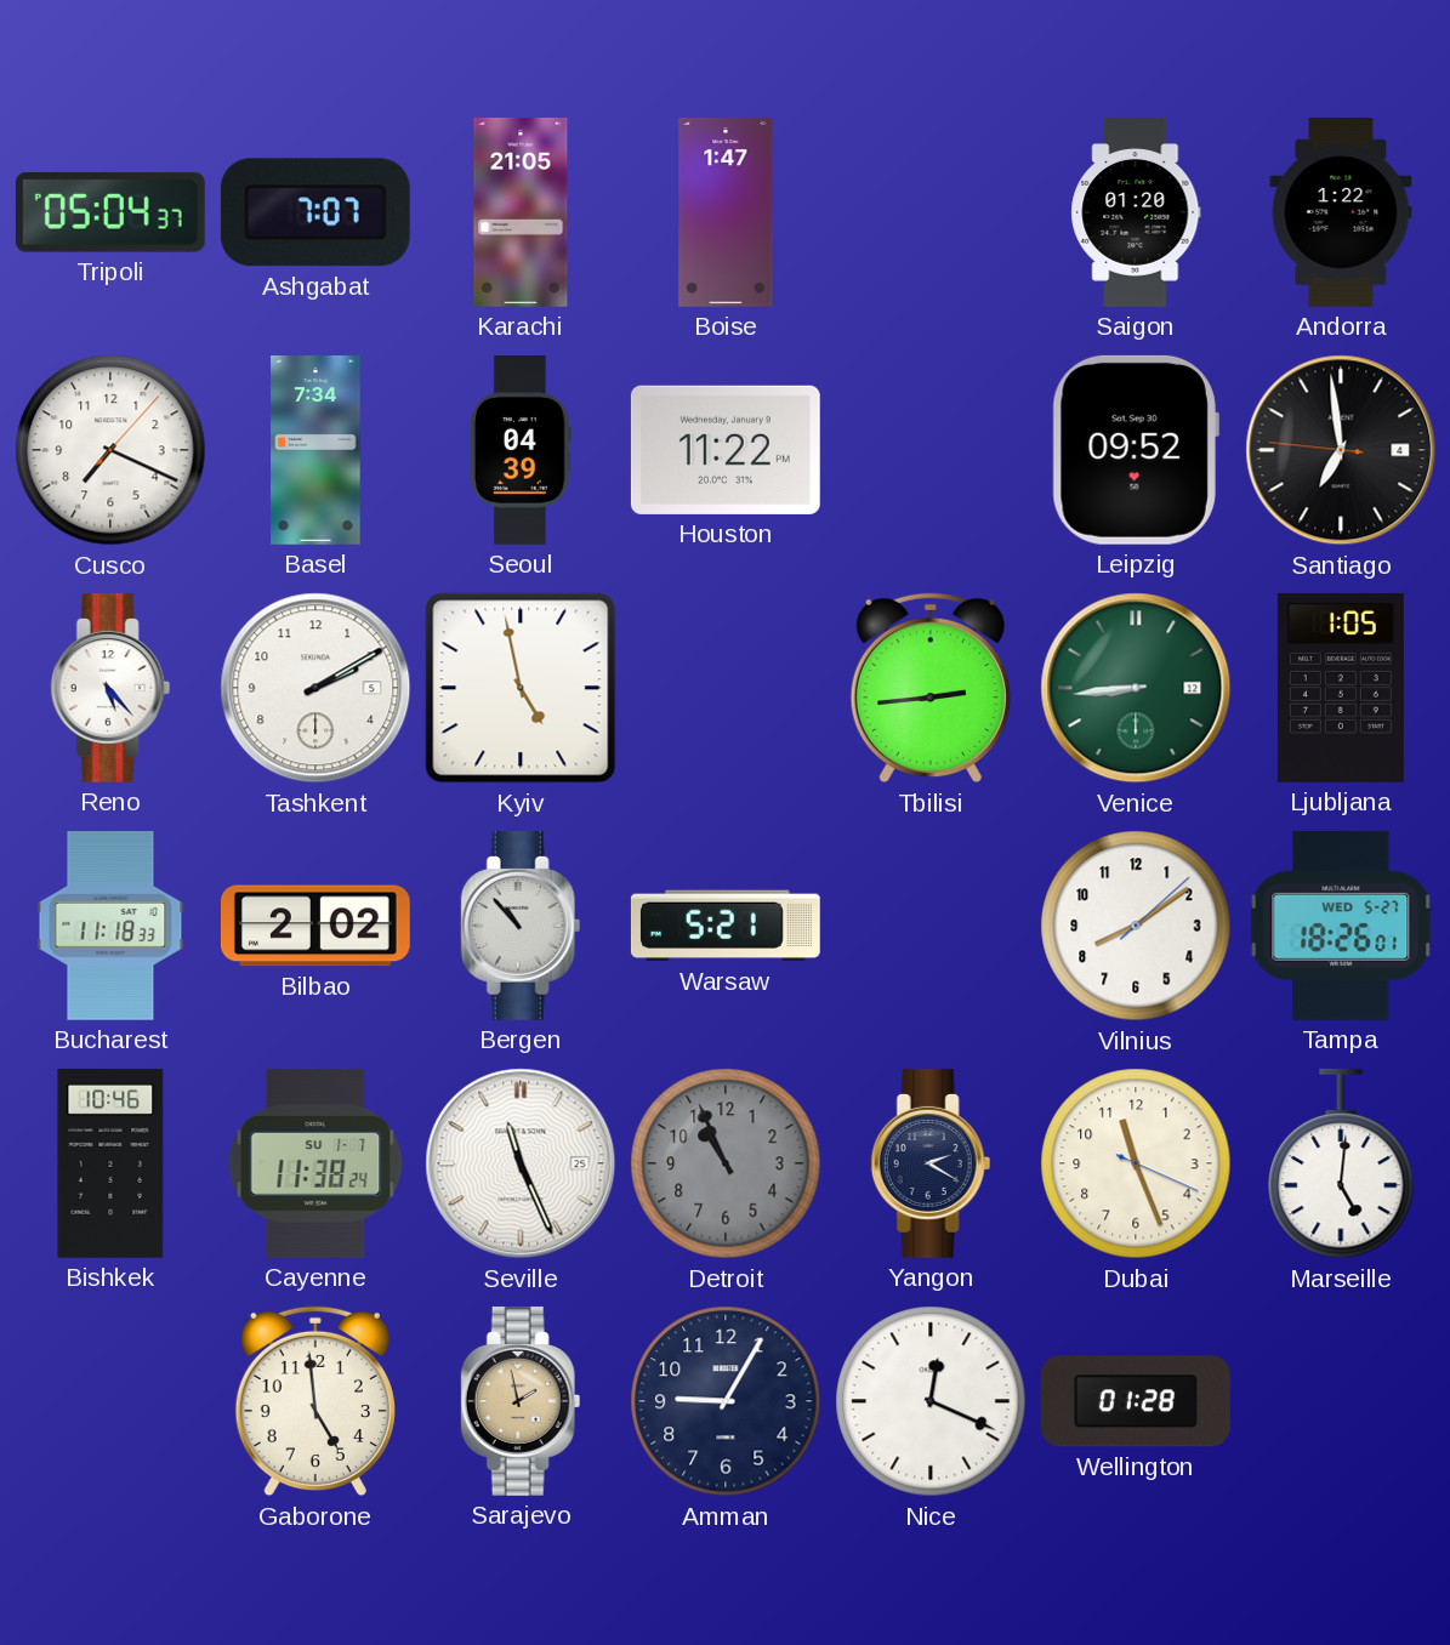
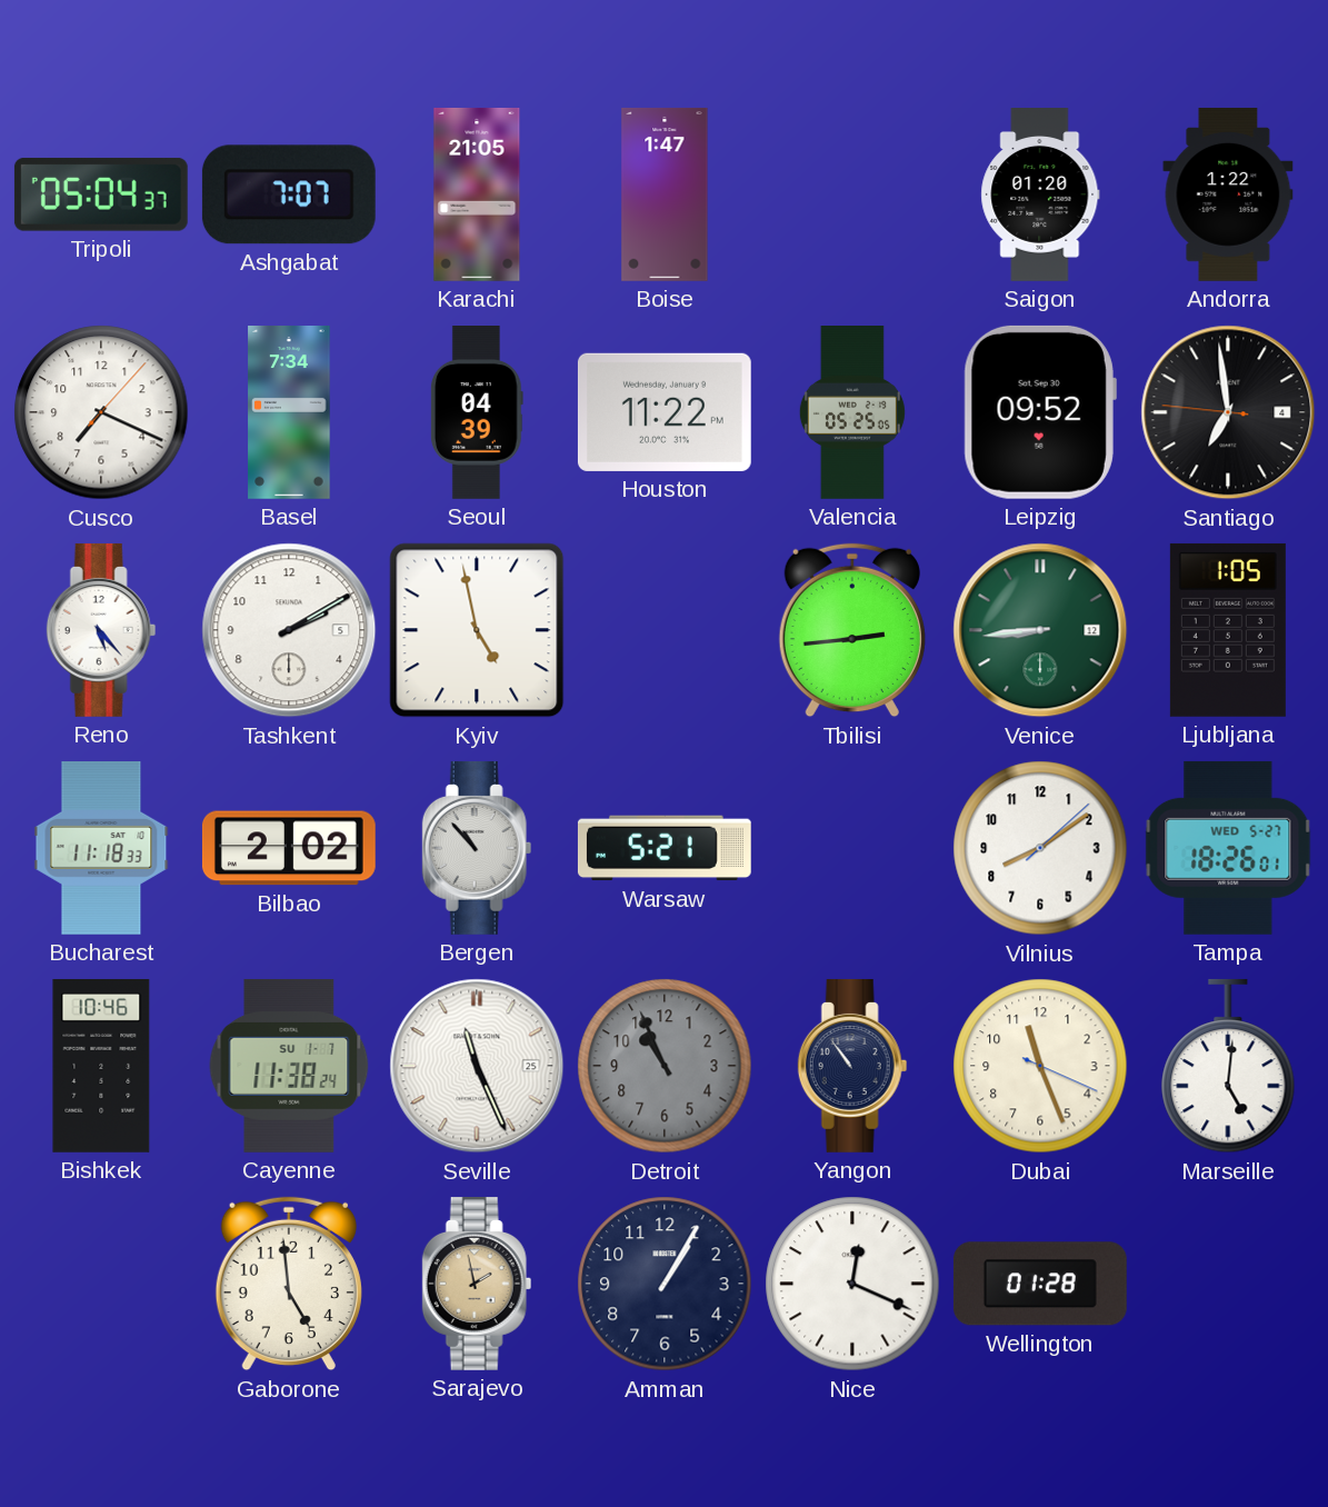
Valencia: none -> 05:25
Yangon: 2:20 -> 10:54
Amman: 9:05 -> 1:05
